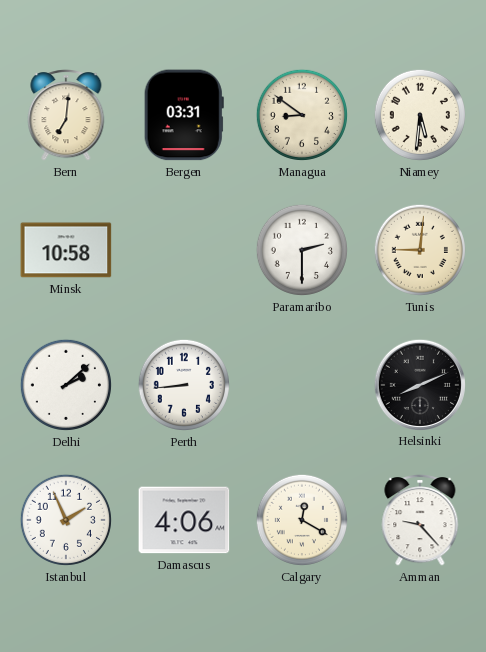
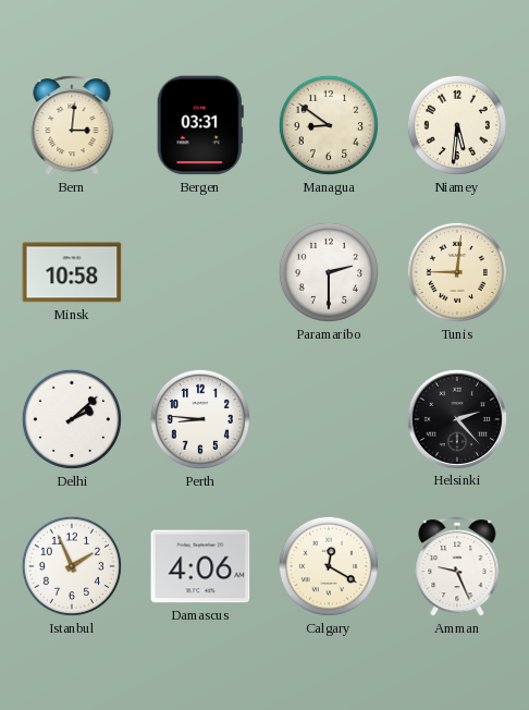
Bern: 7:01 -> 3:01
Perth: 8:44 -> 8:46
Helsinki: 8:11 -> 2:23
Amman: 9:23 -> 9:26
